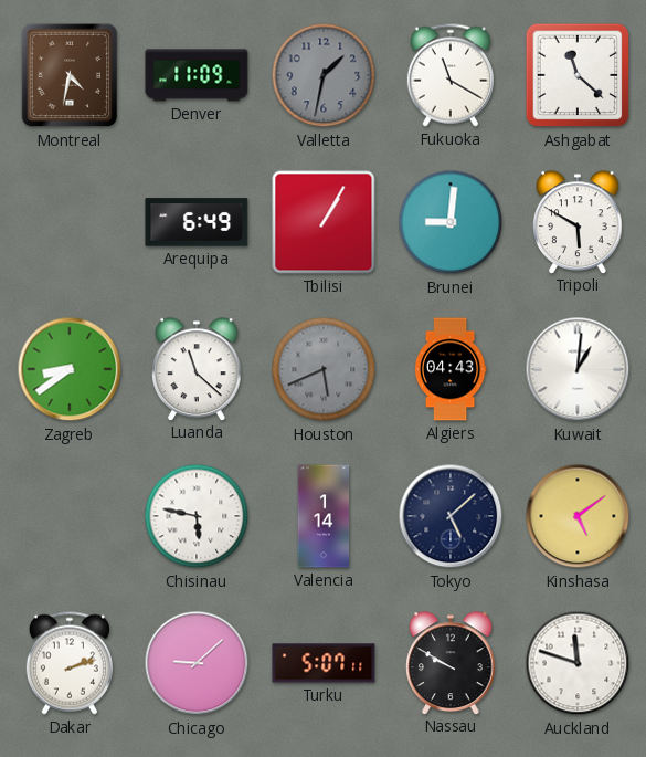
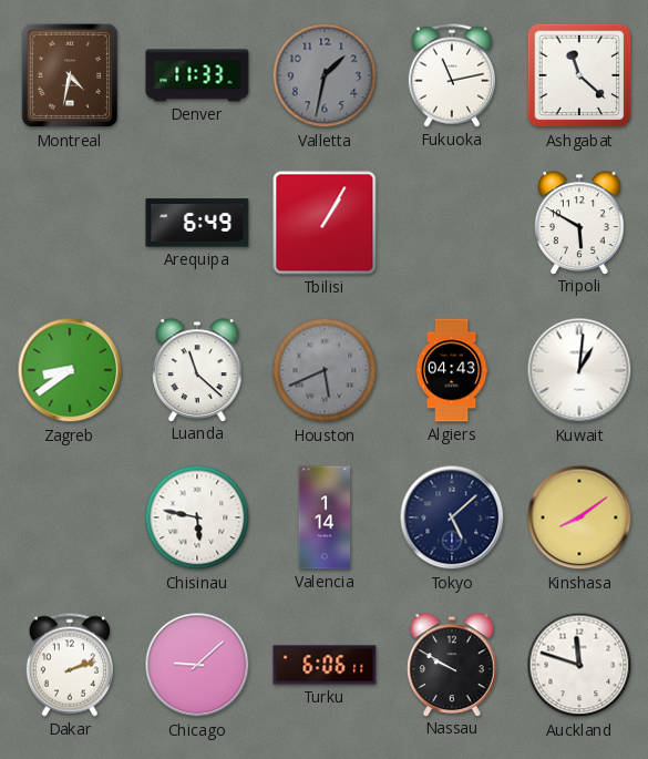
Denver: 11:09 -> 11:33
Fukuoka: 11:20 -> 11:13
Brunei: 9:01 -> none
Kinshasa: 5:09 -> 8:09
Turku: 5:07 -> 6:06
